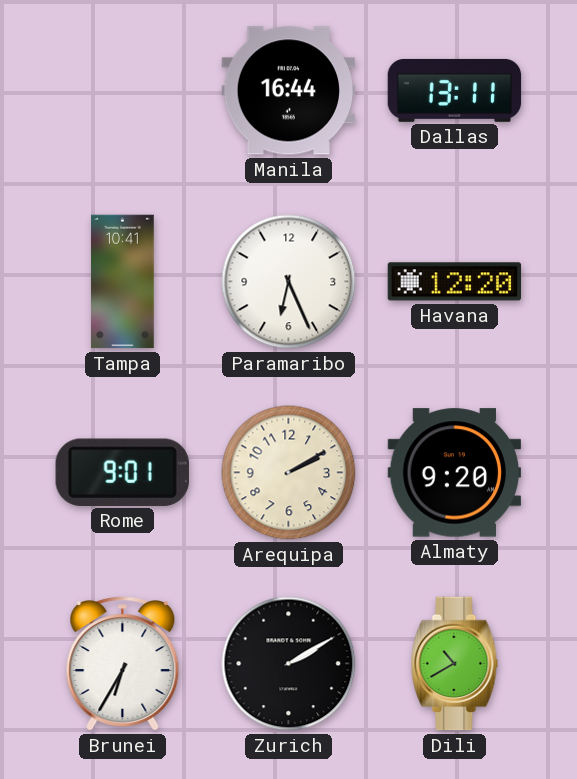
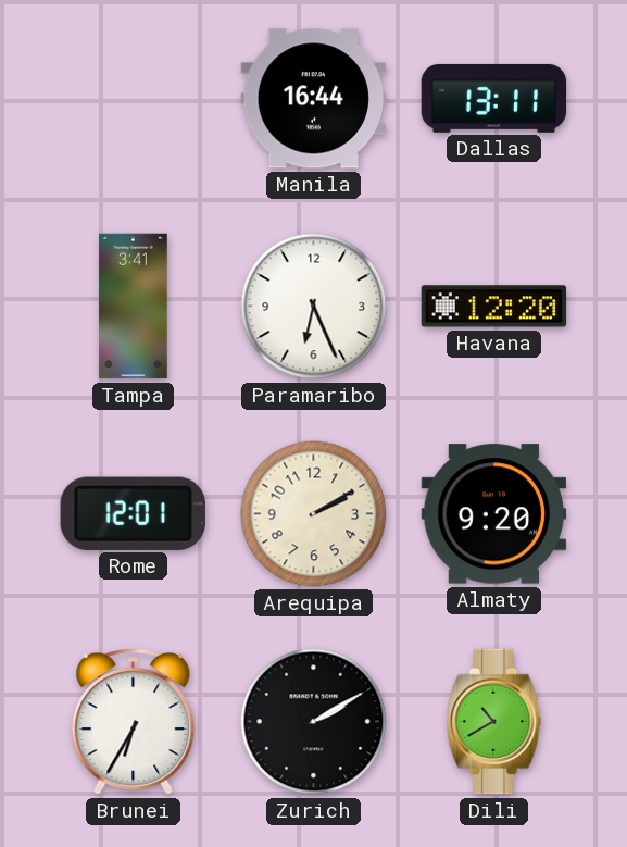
Tampa: 10:41 -> 3:41
Rome: 9:01 -> 12:01
